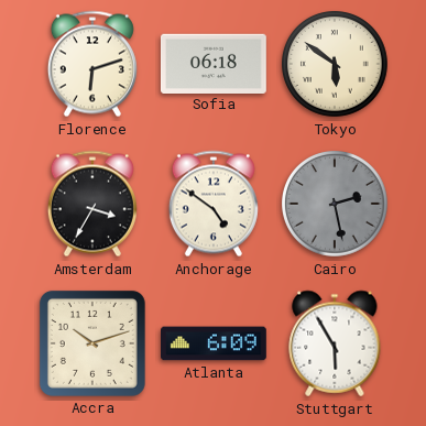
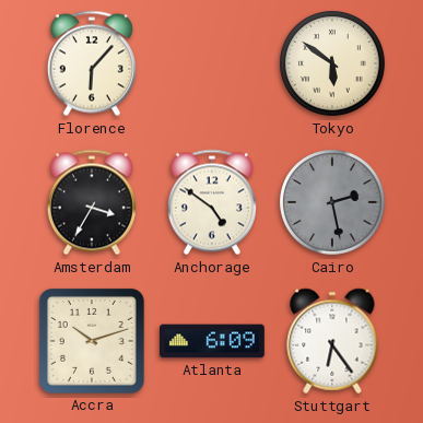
Florence: 6:12 -> 6:07
Sofia: 06:18 -> none
Stuttgart: 5:55 -> 6:24
